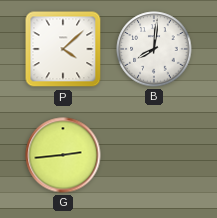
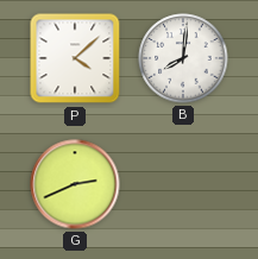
G: 2:44 -> 2:41
